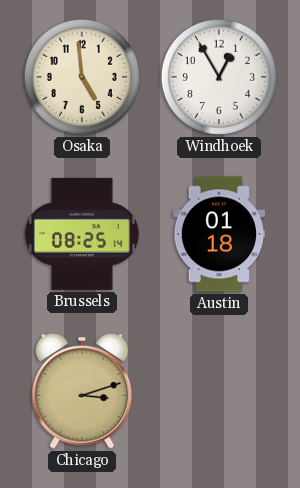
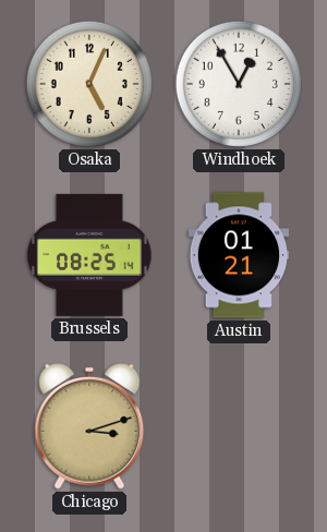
Osaka: 4:59 -> 5:04
Austin: 01:18 -> 01:21
